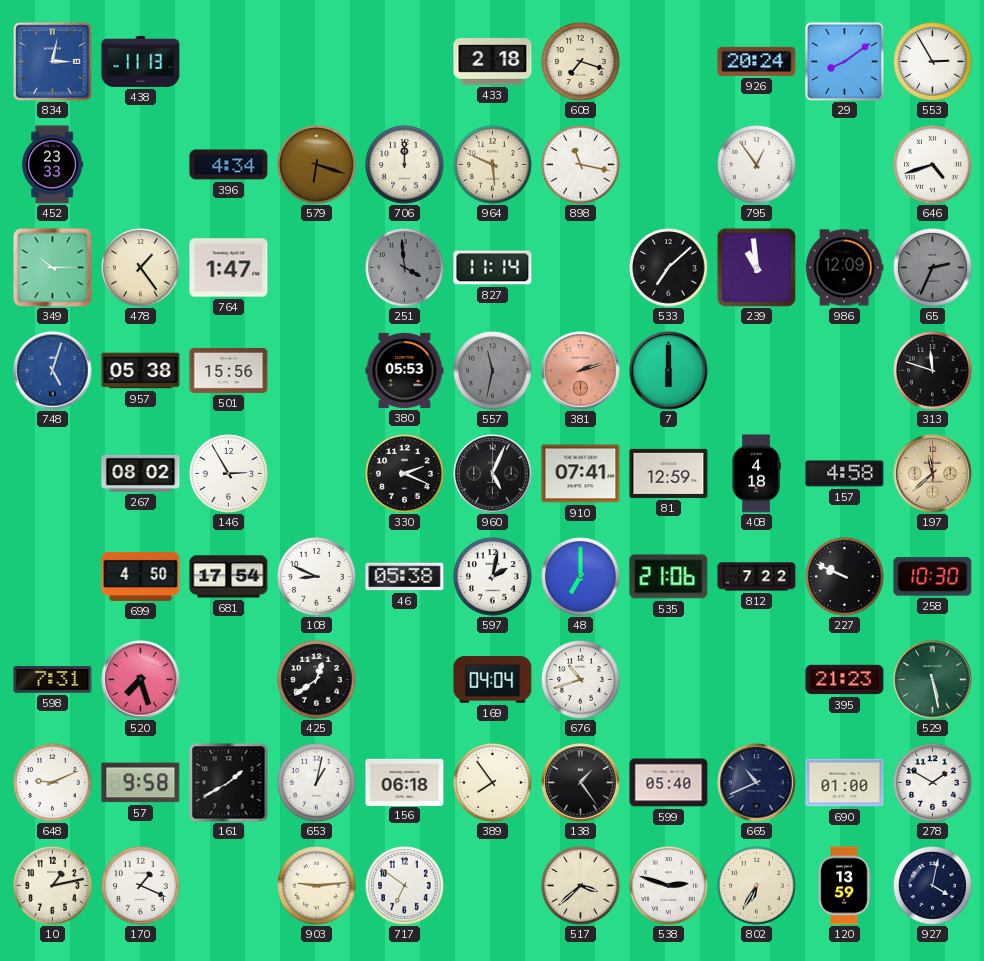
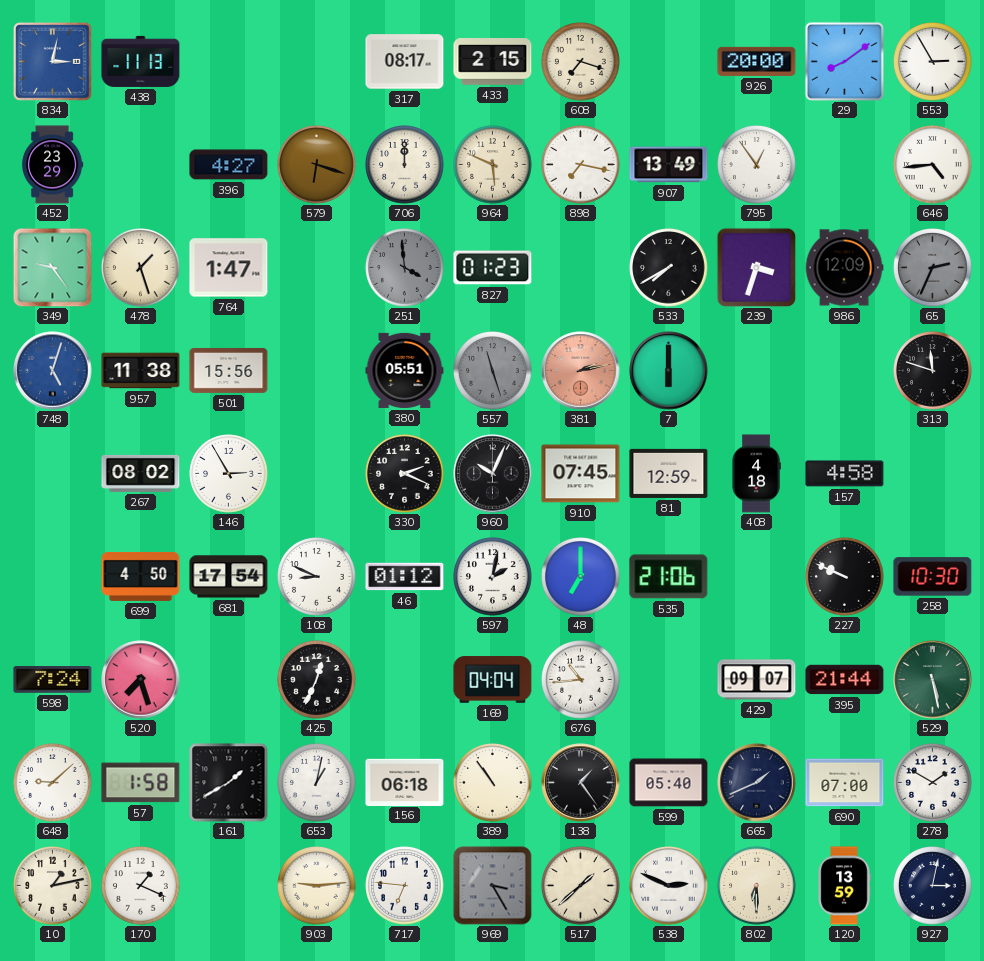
317: none -> 08:17
433: 2:18 -> 2:15
926: 20:24 -> 20:00
452: 23:33 -> 23:29
396: 4:34 -> 4:27
898: 11:17 -> 7:17
907: none -> 13:49
646: 4:42 -> 4:44
349: 10:15 -> 9:24
478: 1:24 -> 1:27
827: 11:14 -> 01:23
533: 7:08 -> 7:40
239: 10:59 -> 3:33
957: 05:38 -> 11:38
380: 05:53 -> 05:51
557: 11:32 -> 11:27
381: 2:12 -> 2:13
960: 5:04 -> 10:04
910: 07:41 -> 07:45
197: 11:38 -> none
46: 05:38 -> 01:12
812: 7:22 -> none
598: 7:31 -> 7:24
425: 12:39 -> 12:34
676: 10:42 -> 10:44
429: none -> 09:07
395: 21:23 -> 21:44
648: 9:11 -> 9:08
57: 9:58 -> 1:58
389: 7:54 -> 10:54
665: 10:41 -> 1:41
690: 01:00 -> 07:00
717: 6:51 -> 6:46
969: none -> 3:25
517: 3:38 -> 1:38
538: 2:48 -> 2:49
802: 6:35 -> 6:30
927: 4:02 -> 3:02
